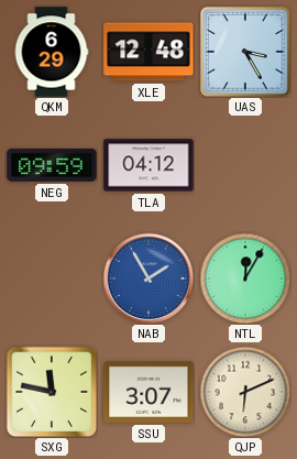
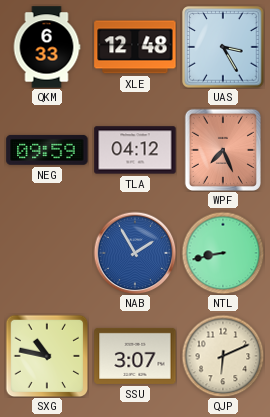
QKM: 6:29 -> 6:33
WPF: none -> 7:26
NTL: 12:05 -> 8:43
SXG: 11:47 -> 10:47
